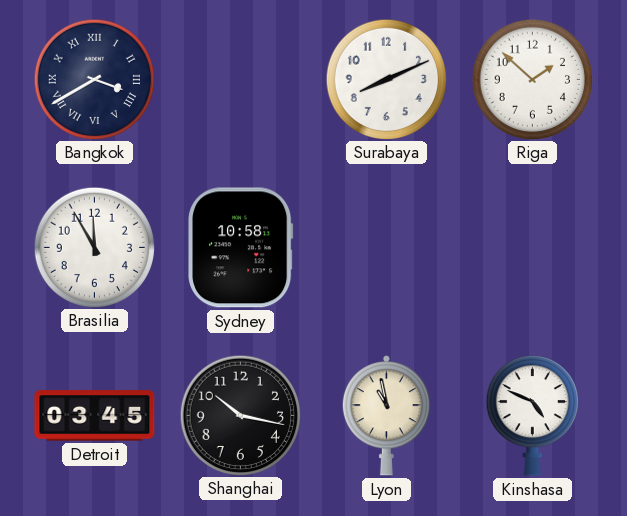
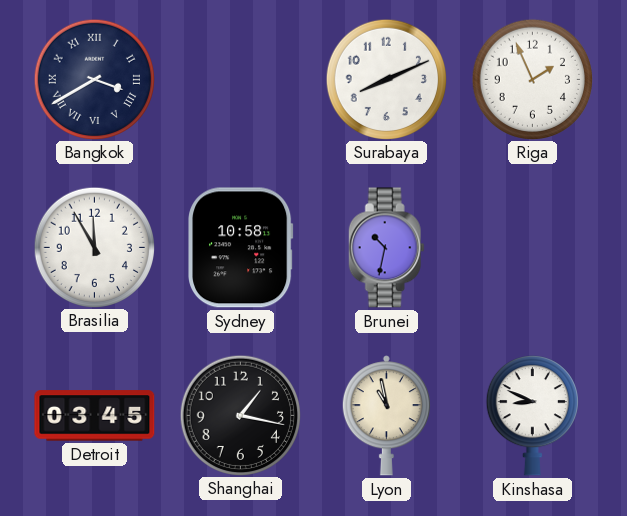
Riga: 1:52 -> 1:56
Brunei: none -> 10:32
Shanghai: 10:17 -> 1:17
Kinshasa: 4:49 -> 8:49
